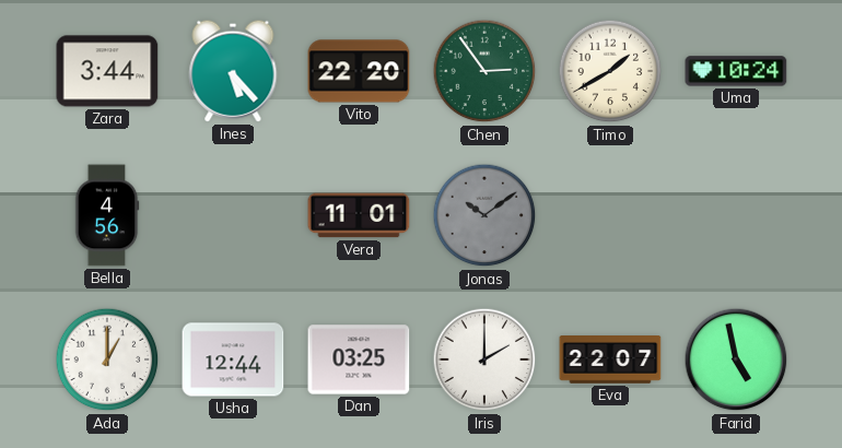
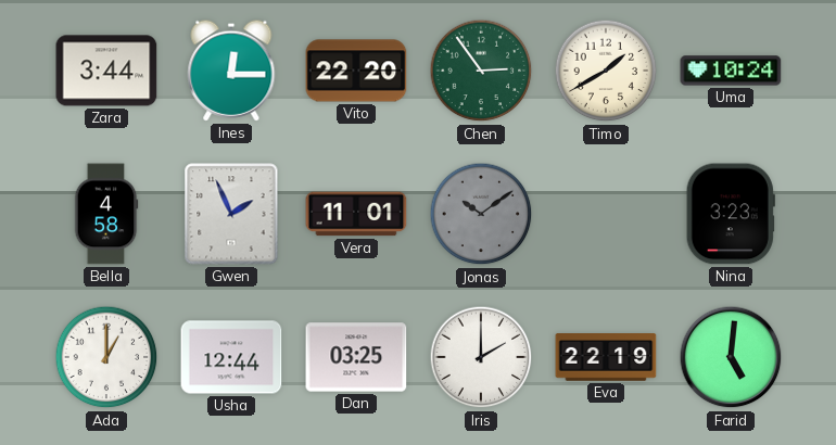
Ines: 5:23 -> 12:15
Bella: 4:56 -> 4:58
Gwen: none -> 1:56
Nina: none -> 3:23
Eva: 22:07 -> 22:19
Farid: 4:58 -> 5:01
